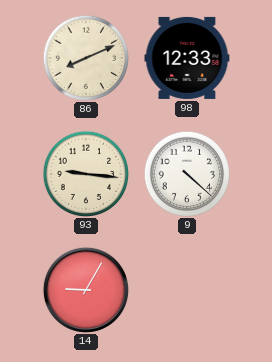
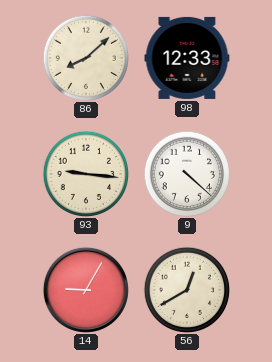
86: 8:11 -> 8:08
56: none -> 12:40
